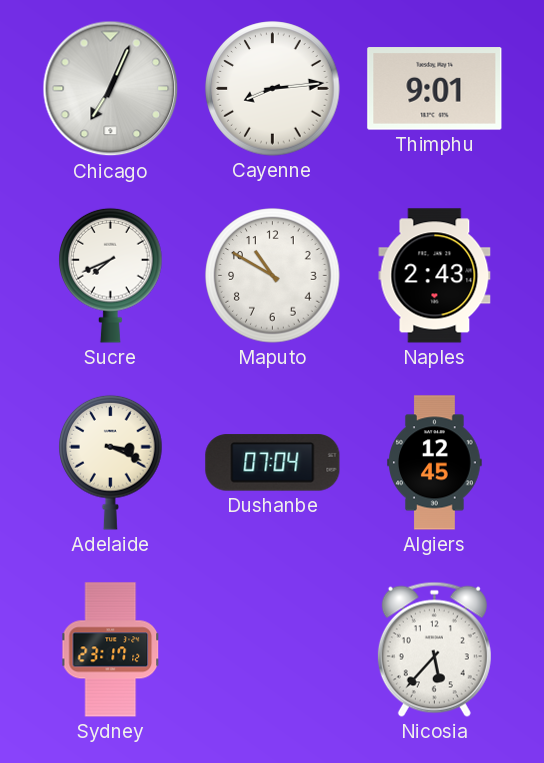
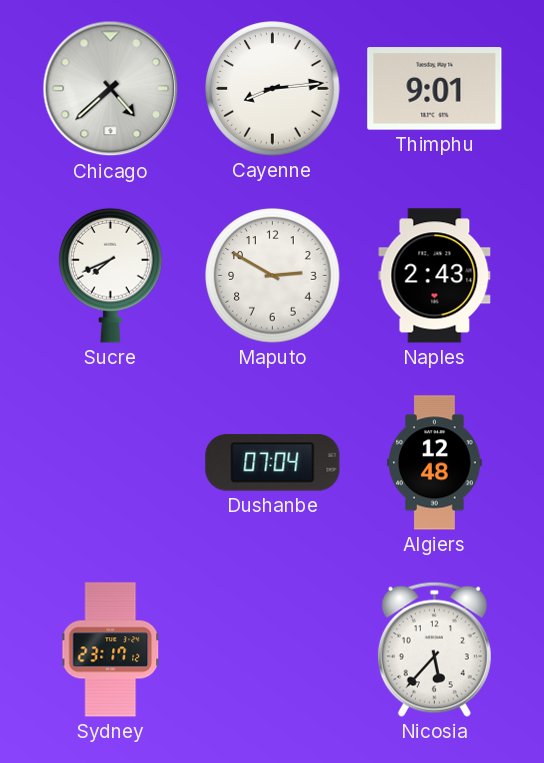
Chicago: 7:04 -> 4:38
Maputo: 10:50 -> 2:50
Adelaide: 3:19 -> none
Algiers: 12:45 -> 12:48
